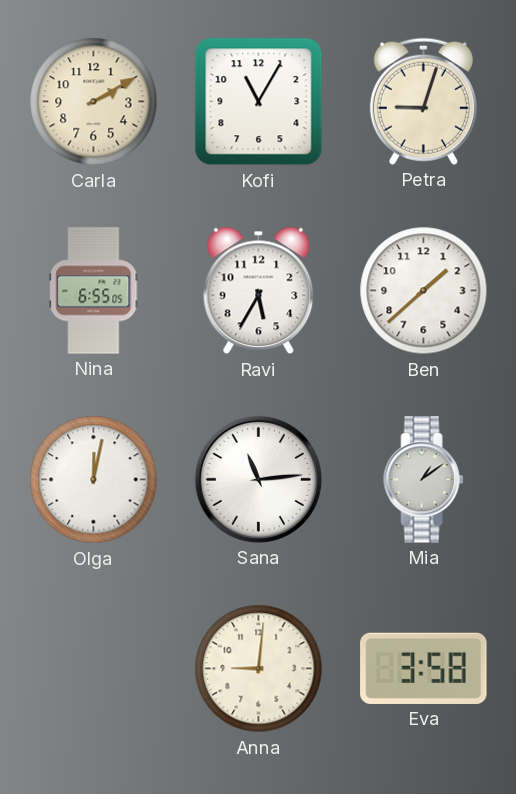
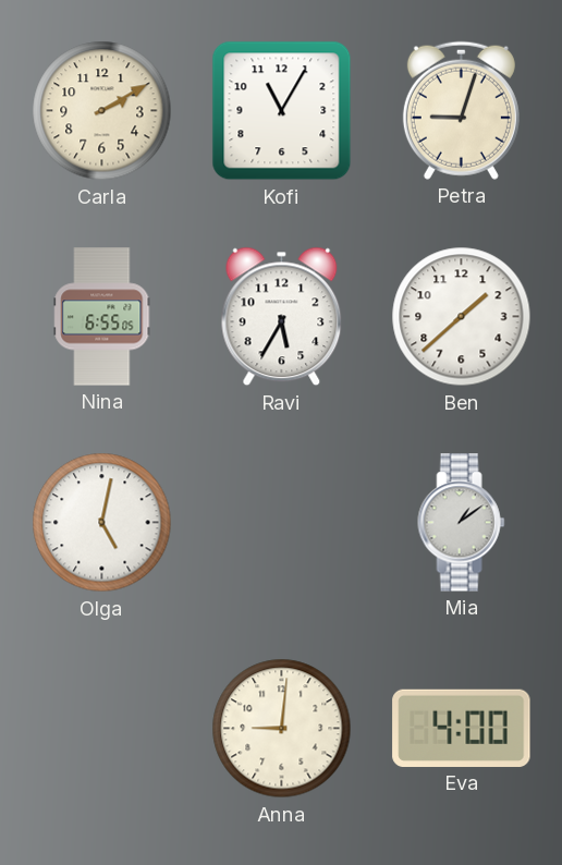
Olga: 12:02 -> 5:02
Sana: 11:14 -> none
Eva: 3:58 -> 4:00
